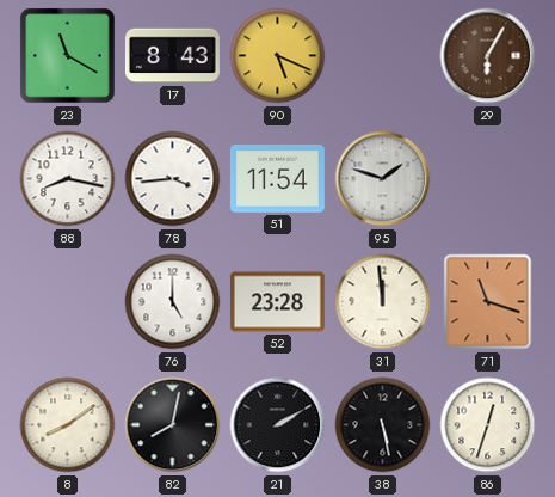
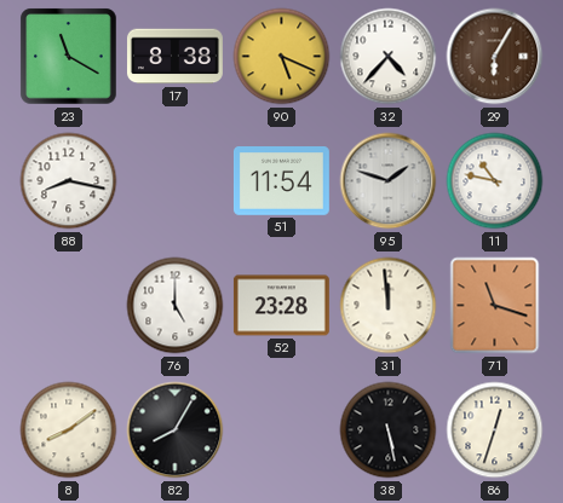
17: 8:43 -> 8:38
32: none -> 4:37
78: 3:44 -> none
11: none -> 10:47
82: 8:02 -> 8:05
21: 2:10 -> none
